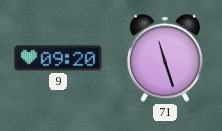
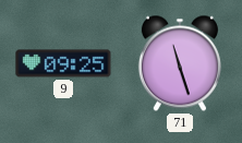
9: 09:20 -> 09:25
